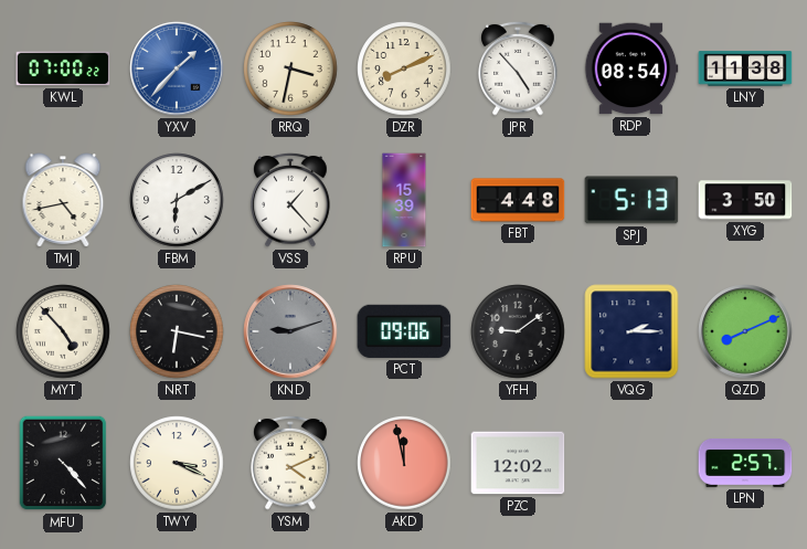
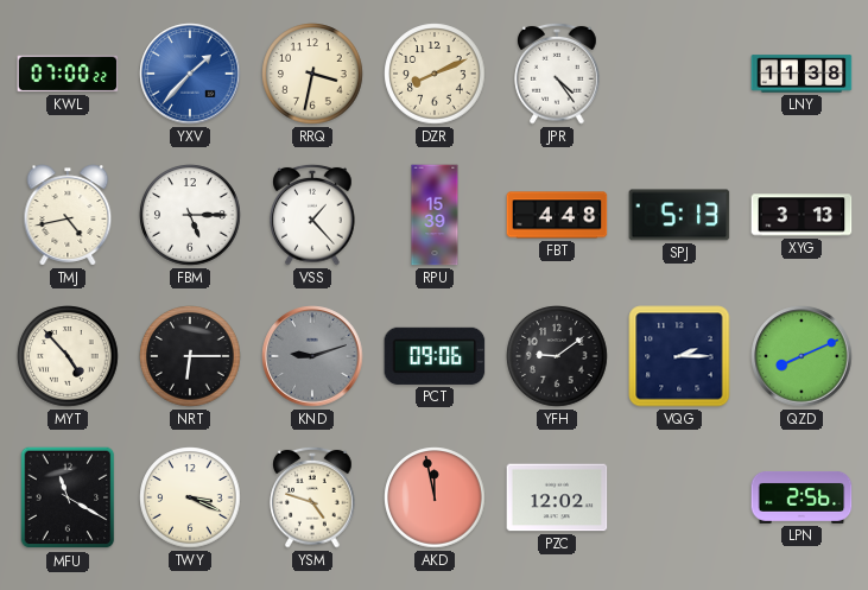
JPR: 4:53 -> 4:24
RDP: 08:54 -> none
FBM: 6:10 -> 5:15
XYG: 3:50 -> 3:13
NRT: 6:17 -> 6:15
MFU: 4:23 -> 11:20
YSM: 4:11 -> 4:48
LPN: 2:57 -> 2:56
